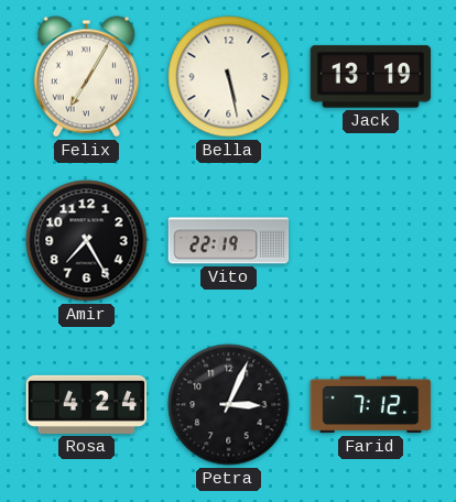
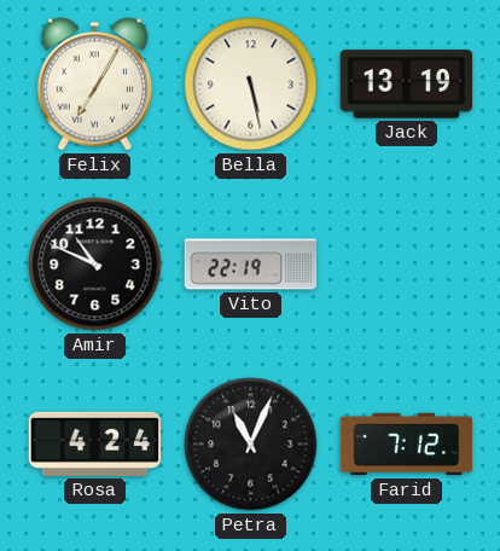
Amir: 7:25 -> 10:49
Petra: 3:04 -> 11:04
